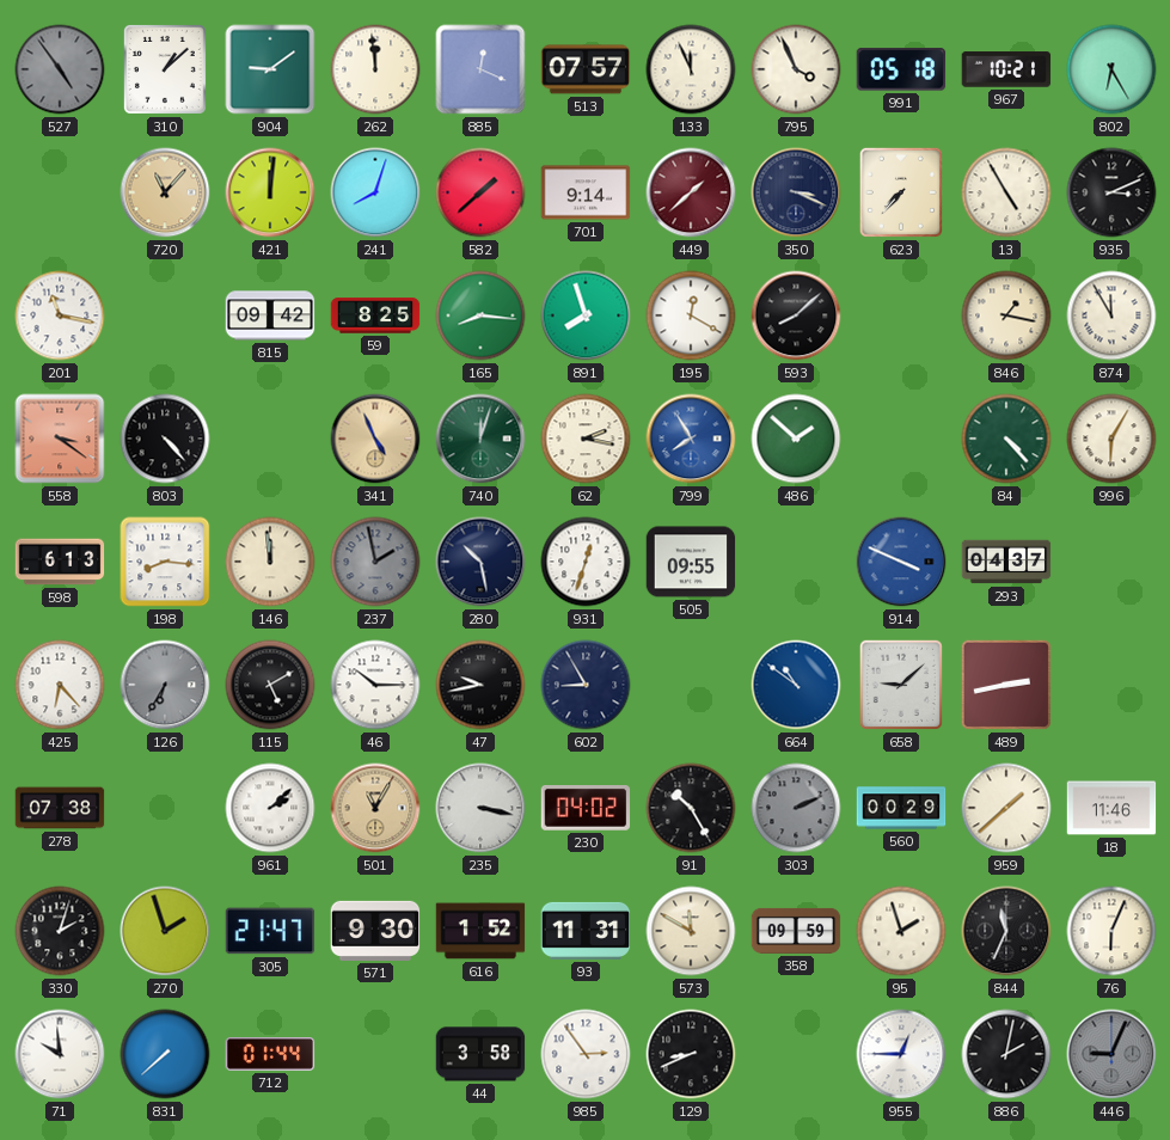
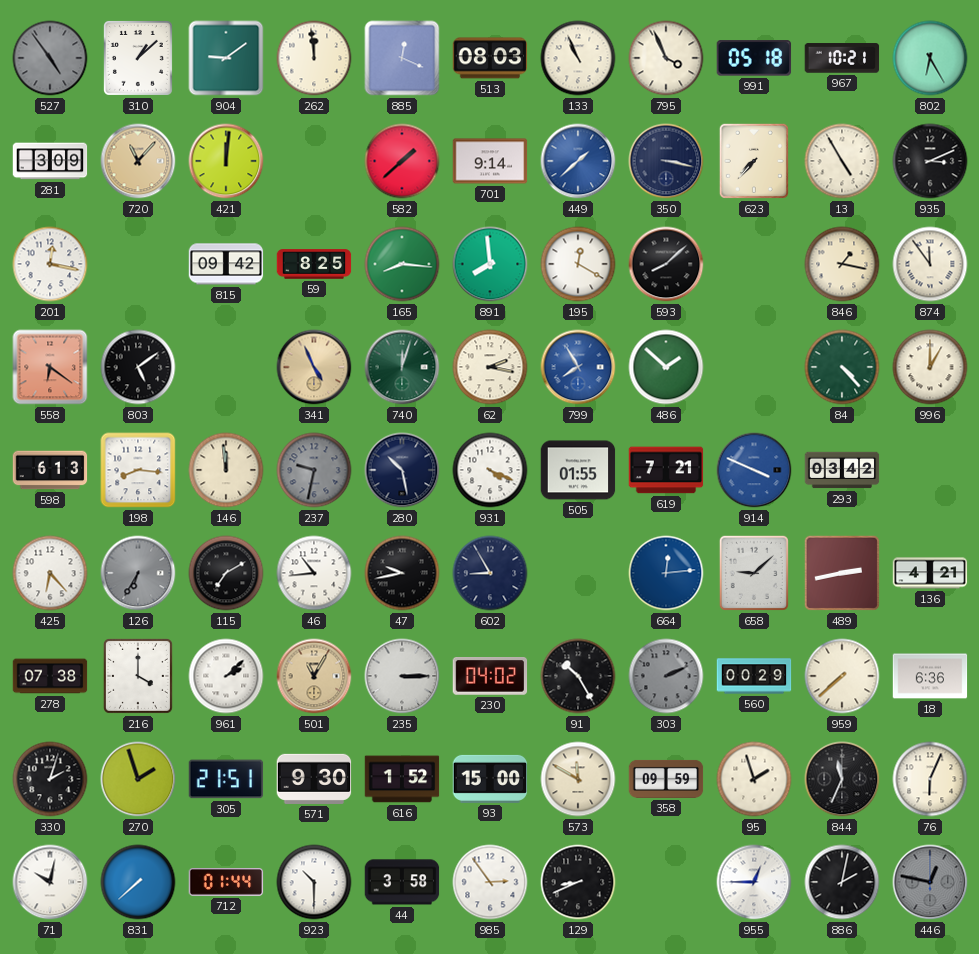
513: 07:57 -> 08:03
133: 11:56 -> 10:56
281: none -> 3:09
241: 8:03 -> none
449 dial: burgundy -> blue
350: 3:19 -> 3:17
201: 11:17 -> 12:17
891: 7:57 -> 7:59
874: 11:55 -> 11:54
558: 3:21 -> 6:21
803: 4:23 -> 5:09
996: 6:05 -> 1:00
237: 1:58 -> 9:32
931: 12:33 -> 4:19
505: 09:55 -> 01:55
619: none -> 7:21
293: 04:37 -> 03:42
115: 5:10 -> 7:10
46: 10:15 -> 10:44
664: 10:51 -> 12:14
136: none -> 4:21
216: none -> 4:00
235: 3:17 -> 3:15
959: 1:38 -> 7:38
18: 11:46 -> 6:36
305: 21:47 -> 21:51
93: 11:31 -> 15:00
71: 9:59 -> 10:02
923: none -> 10:30
446: 9:04 -> 12:47
